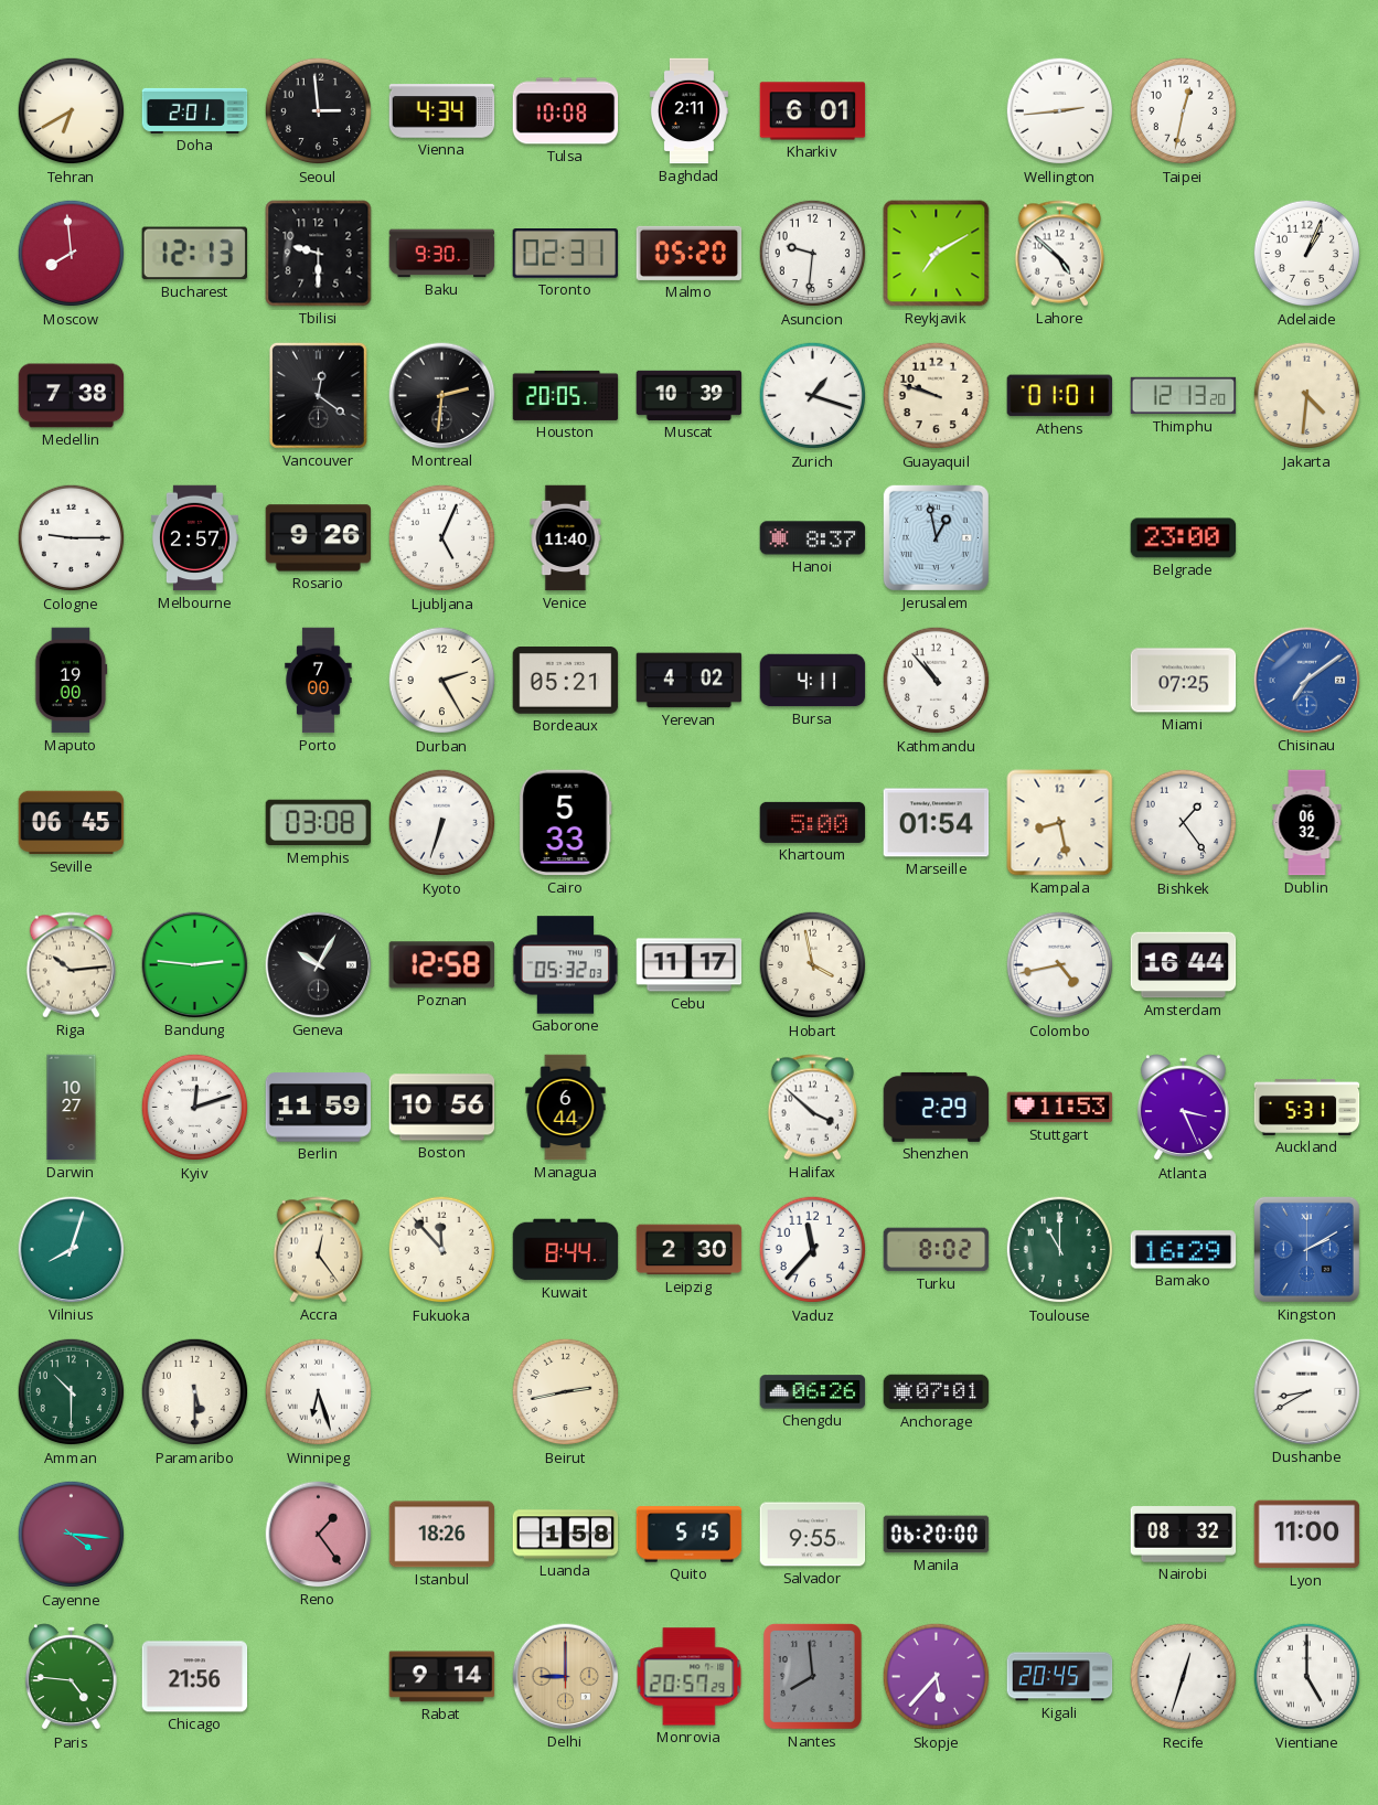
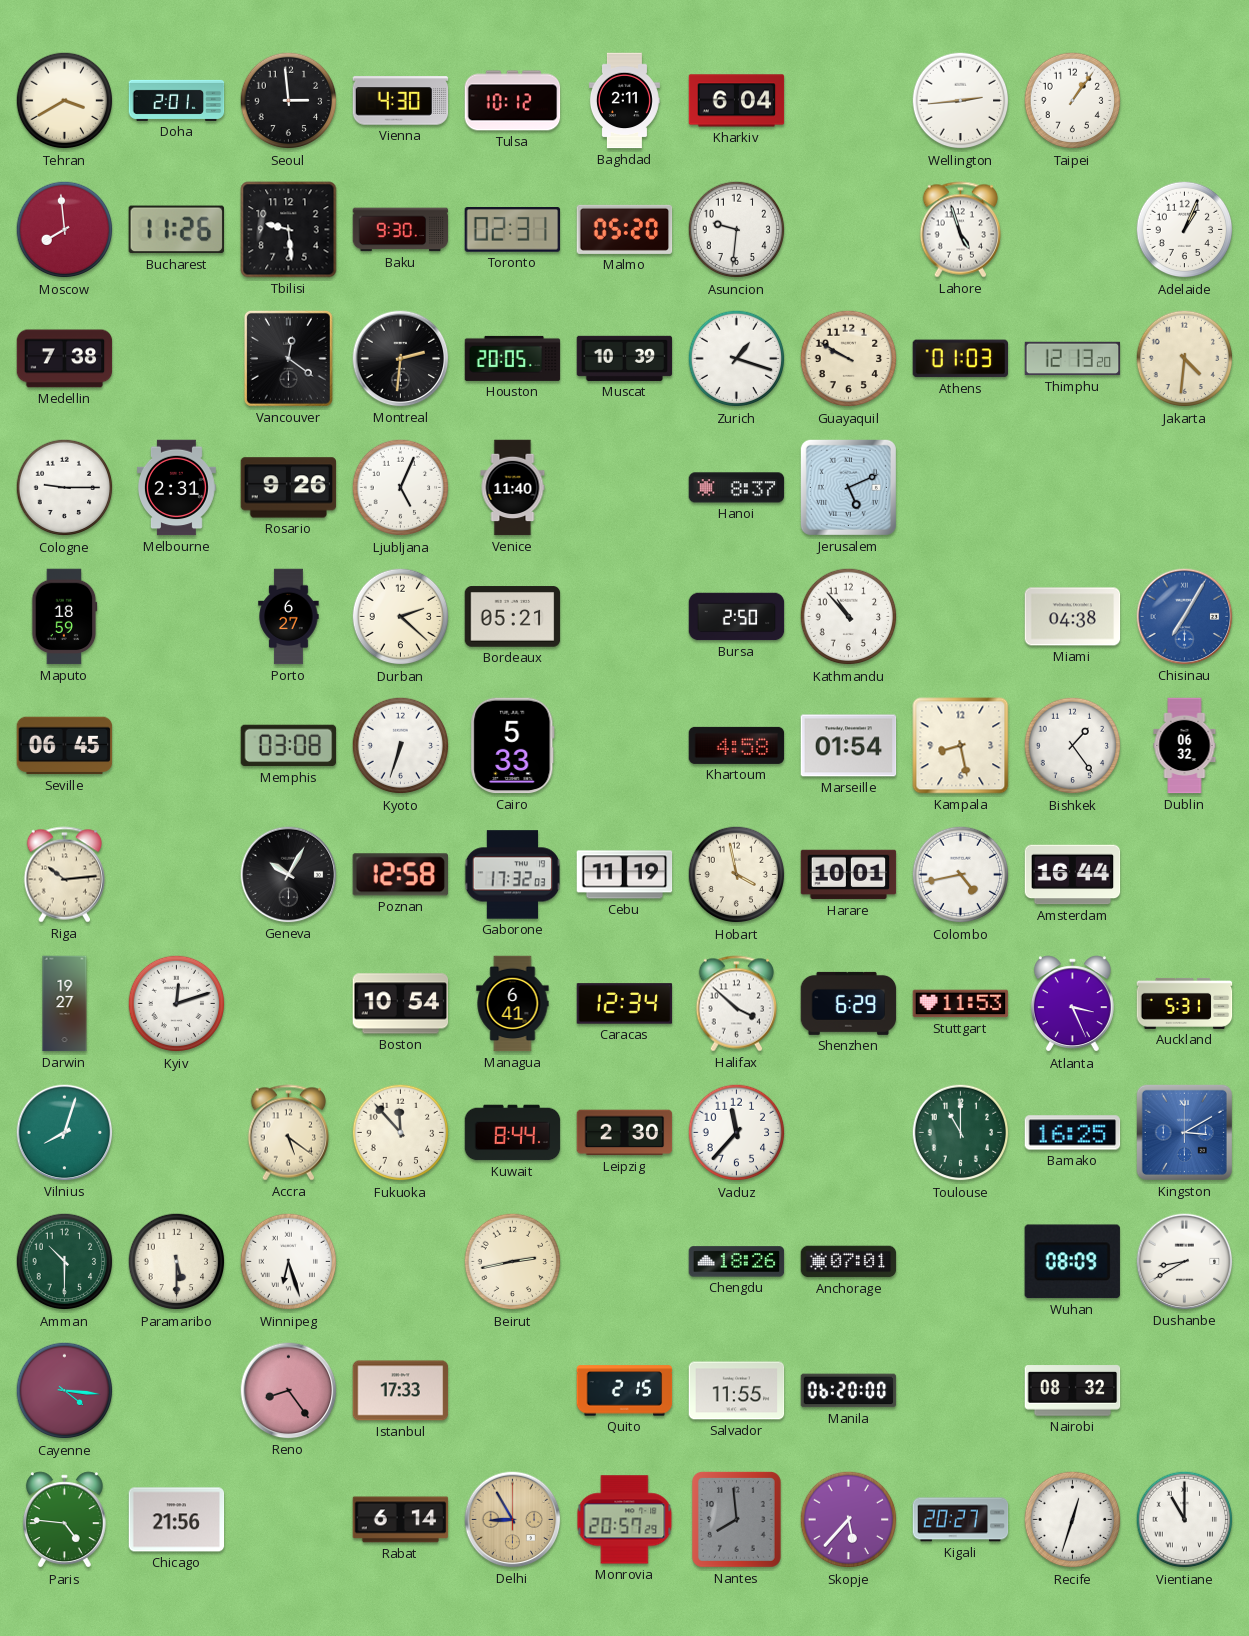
Tehran: 6:40 -> 3:40
Vienna: 4:34 -> 4:30
Tulsa: 10:08 -> 10:12
Kharkiv: 6:01 -> 6:04
Taipei: 12:32 -> 1:06
Bucharest: 12:13 -> 11:26
Tbilisi: 9:30 -> 9:29
Reykjavik: 7:10 -> none
Lahore: 4:52 -> 4:57
Guayaquil: 9:48 -> 9:50
Athens: 01:01 -> 01:03
Melbourne: 2:57 -> 2:31
Jerusalem: 12:58 -> 5:11
Belgrade: 23:00 -> none
Maputo: 19:00 -> 18:59
Porto: 7:00 -> 6:27
Durban: 2:25 -> 2:22
Yerevan: 4:02 -> none
Bursa: 4:11 -> 2:50
Miami: 07:25 -> 04:38
Chisinau: 7:09 -> 7:05
Khartoum: 5:00 -> 4:58
Bandung: 2:46 -> none
Gaborone: 05:32 -> 17:32
Cebu: 11:17 -> 11:19
Harare: none -> 10:01
Darwin: 10:27 -> 19:27
Berlin: 11:59 -> none
Boston: 10:56 -> 10:54
Managua: 6:44 -> 6:41
Caracas: none -> 12:34
Shenzhen: 2:29 -> 6:29
Accra: 12:24 -> 5:21
Turku: 8:02 -> none
Bamako: 16:29 -> 16:25
Kingston: 2:10 -> 3:10
Chengdu: 06:26 -> 18:26
Wuhan: none -> 08:09
Reno: 1:24 -> 8:24
Istanbul: 18:26 -> 17:33
Luanda: 1:58 -> none
Quito: 5:15 -> 2:15
Salvador: 9:55 -> 11:55
Lyon: 11:00 -> none
Rabat: 9:14 -> 6:14
Delhi: 9:00 -> 8:55
Kigali: 20:45 -> 20:27
Vientiane: 5:00 -> 11:00
